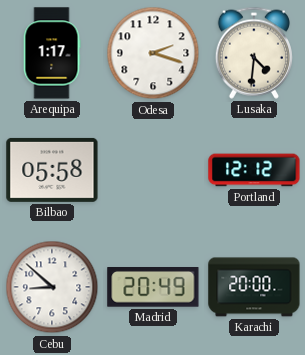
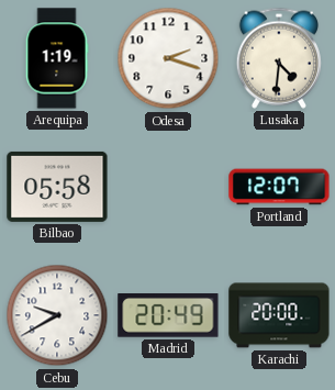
Arequipa: 1:17 -> 1:19
Portland: 12:12 -> 12:07
Cebu: 8:52 -> 9:40
